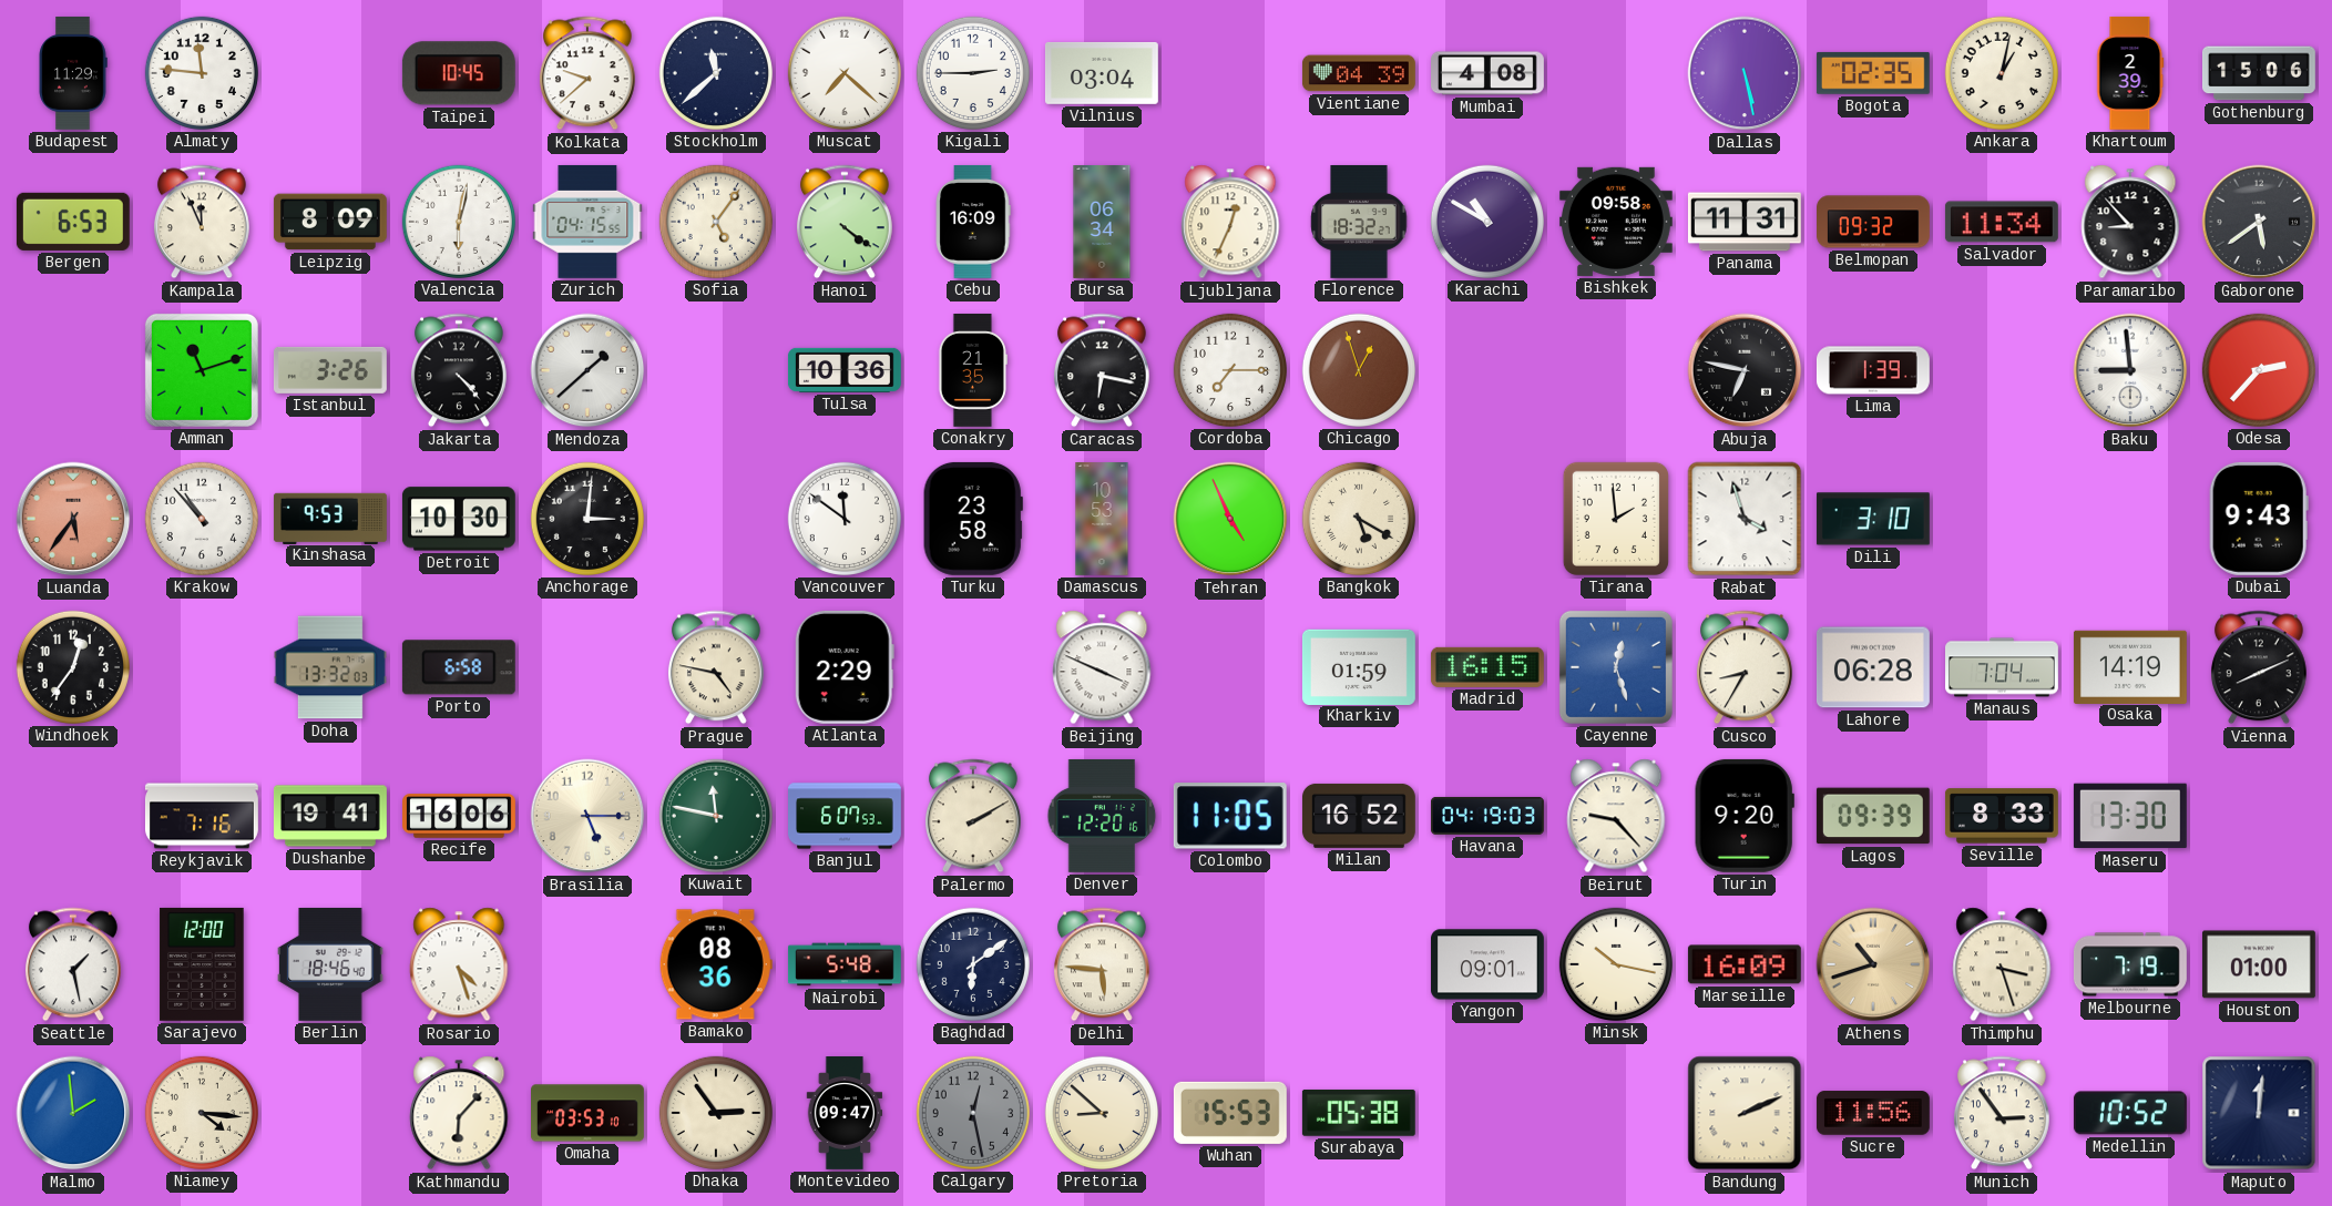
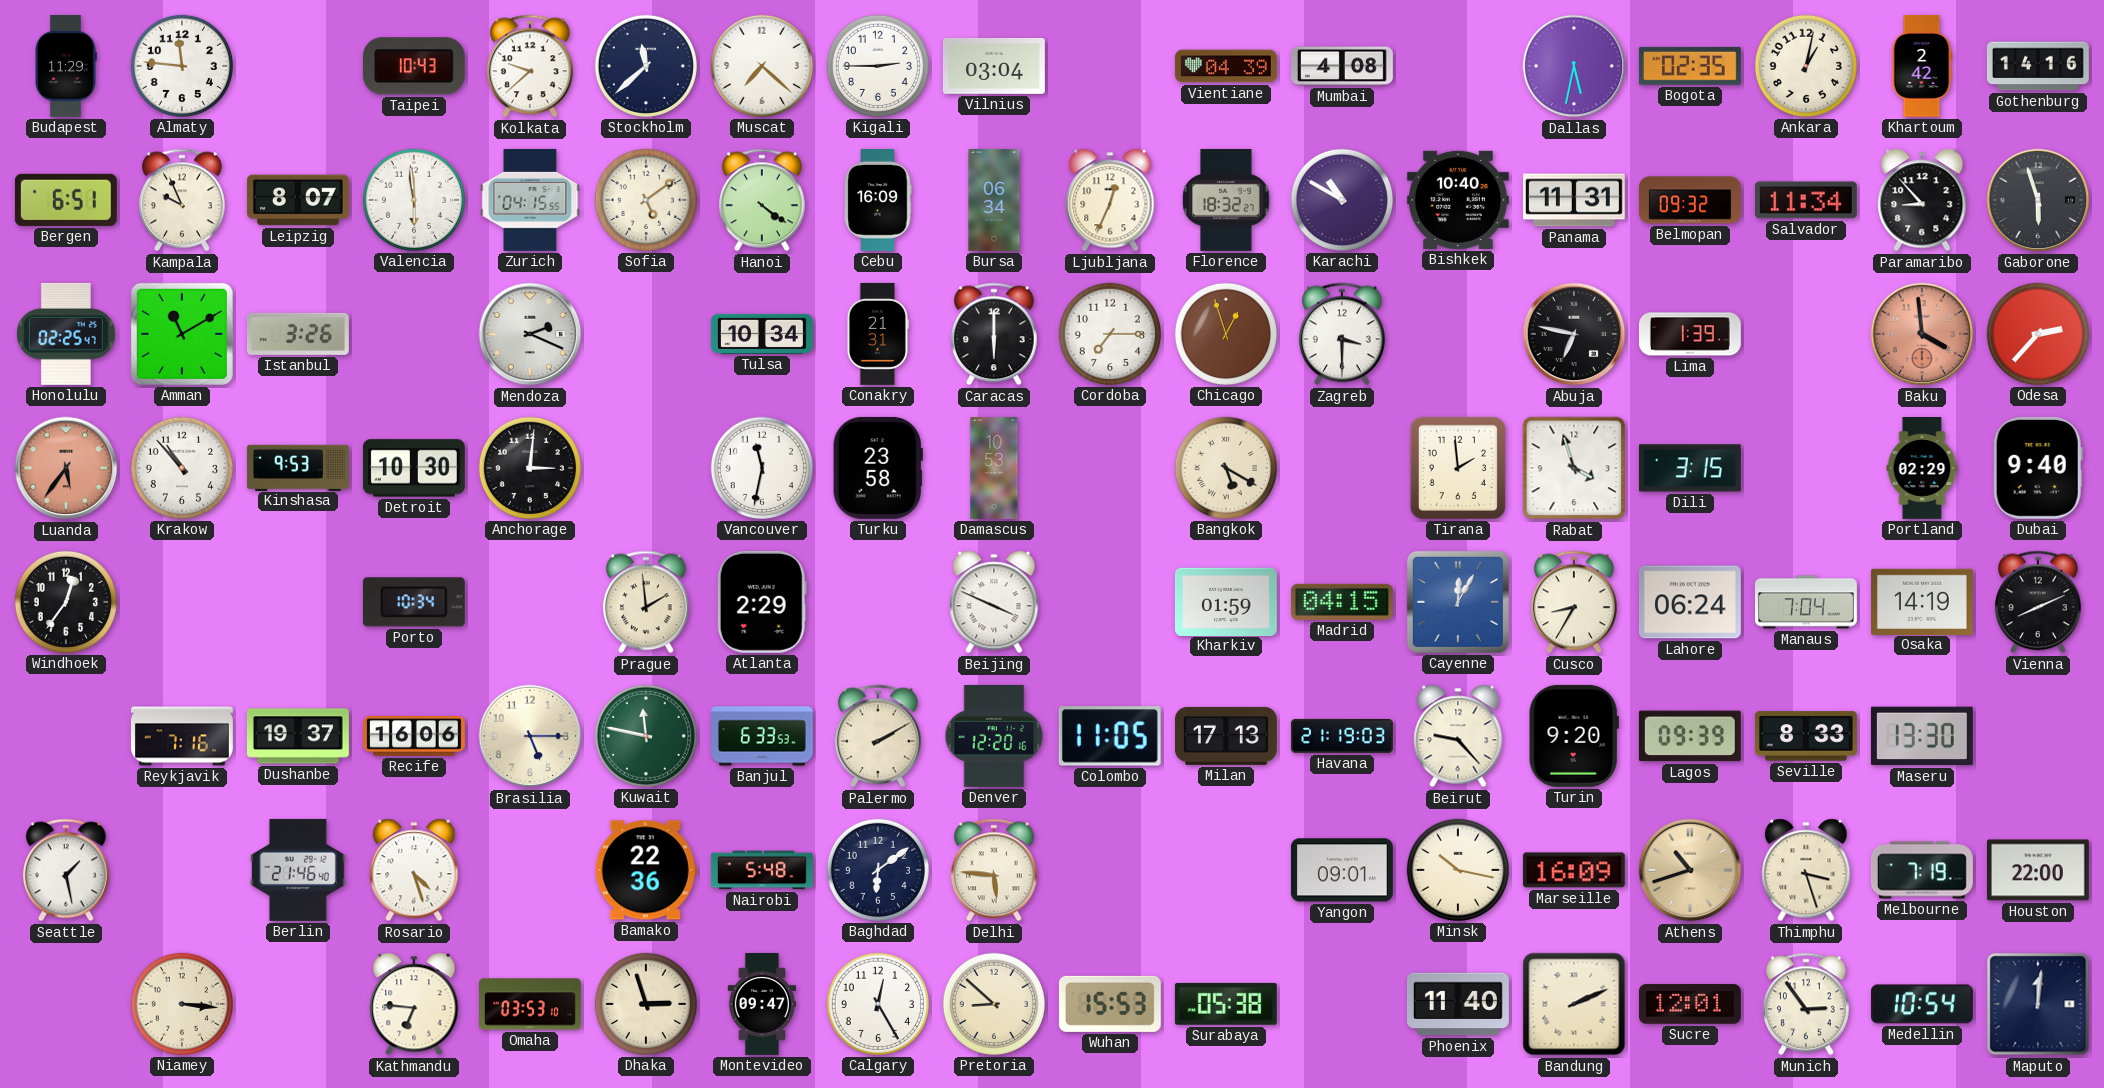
Taipei: 10:45 -> 10:43
Dallas: 5:28 -> 5:32
Khartoum: 2:39 -> 2:42
Gothenburg: 15:06 -> 14:16
Bergen: 6:53 -> 6:51
Kampala: 11:56 -> 9:56
Leipzig: 8:09 -> 8:07
Valencia: 6:02 -> 5:59
Sofia: 5:06 -> 5:09
Bishkek: 09:58 -> 10:40
Gaborone: 5:39 -> 5:57
Honolulu: none -> 02:25
Amman: 11:12 -> 11:10
Jakarta: 4:23 -> none
Mendoza: 1:38 -> 2:19
Tulsa: 10:36 -> 10:34
Conakry: 21:35 -> 21:31
Caracas: 6:17 -> 6:00
Zagreb: none -> 3:30
Baku: 8:59 -> 3:59
Baku dial: white -> salmon
Vancouver: 11:51 -> 11:32
Tehran: 4:56 -> none
Dili: 3:10 -> 3:15
Portland: none -> 02:29
Dubai: 9:43 -> 9:40
Doha: 13:32 -> none
Porto: 6:58 -> 10:34
Prague: 4:47 -> 1:59
Madrid: 16:15 -> 04:15
Cayenne: 12:27 -> 12:05
Lahore: 06:28 -> 06:24
Dushanbe: 19:41 -> 19:37
Banjul: 6:07 -> 6:33
Milan: 16:52 -> 17:13
Havana: 04:19 -> 21:19
Sarajevo: 12:00 -> none
Berlin: 18:46 -> 21:46
Bamako: 08:36 -> 22:36
Houston: 01:00 -> 22:00
Malmo: 1:59 -> none
Niamey: 4:16 -> 3:16
Kathmandu: 6:07 -> 6:46
Dhaka: 2:54 -> 2:57
Calgary: 12:28 -> 12:25
Calgary dial: grey -> white
Phoenix: none -> 11:40
Sucre: 11:56 -> 12:01
Medellin: 10:52 -> 10:54
